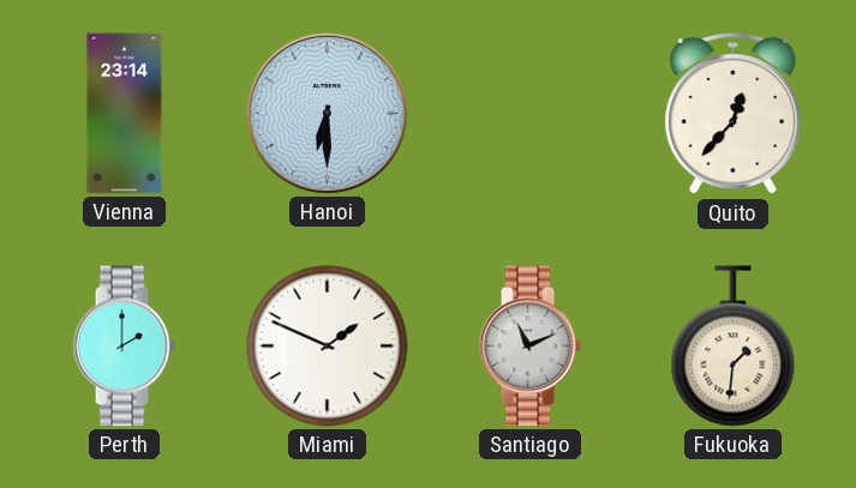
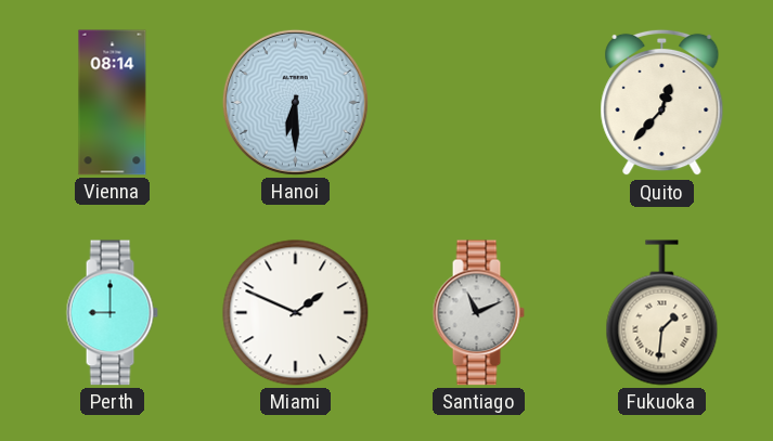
Vienna: 23:14 -> 08:14
Perth: 2:00 -> 9:00
